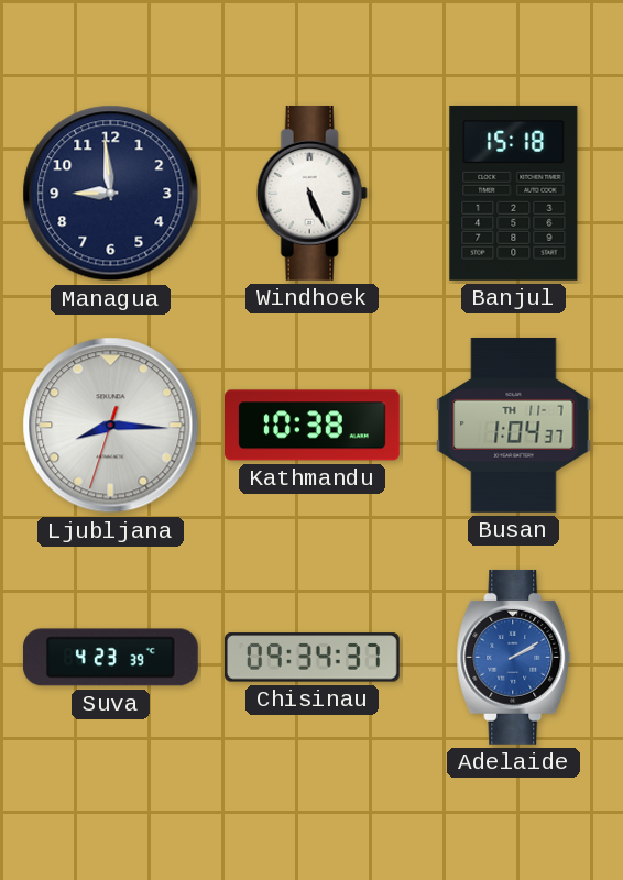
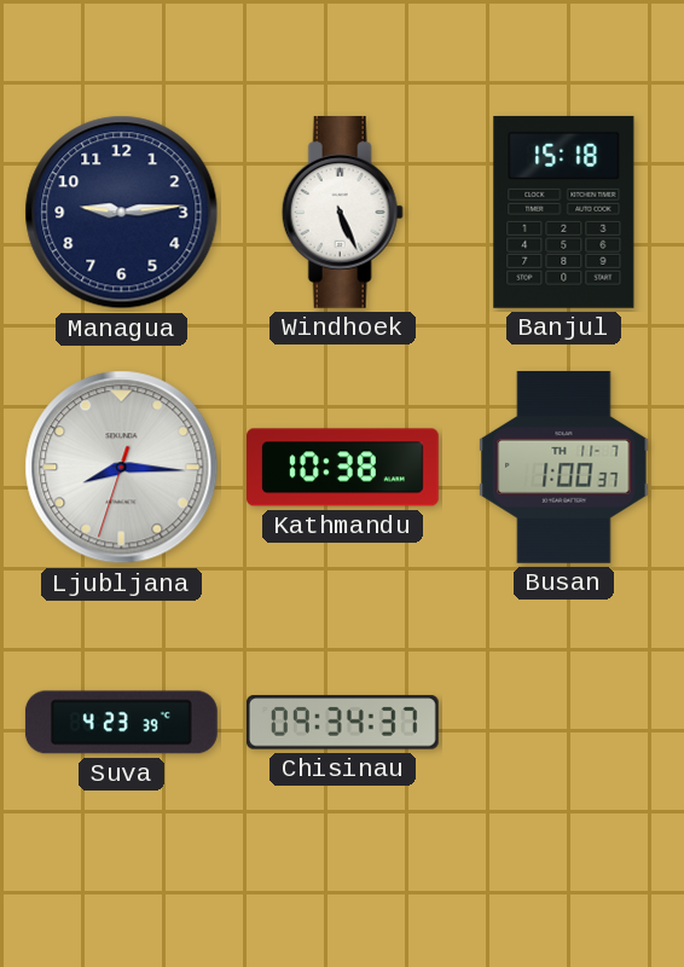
Managua: 8:59 -> 9:14
Busan: 1:04 -> 1:00
Adelaide: 2:10 -> none
